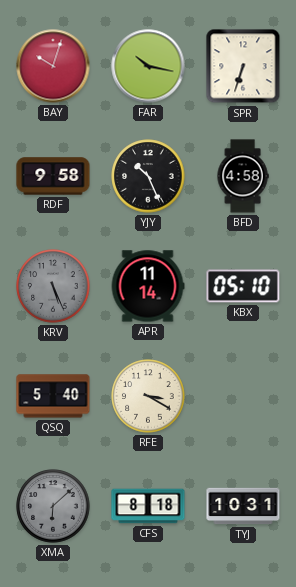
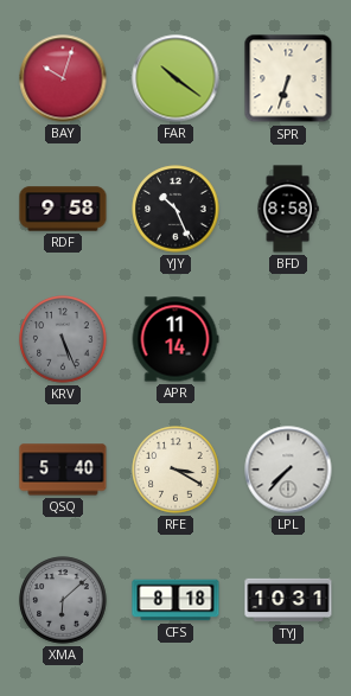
FAR: 10:17 -> 10:21
BFD: 4:58 -> 8:58
KBX: 05:10 -> none
LPL: none -> 7:37
